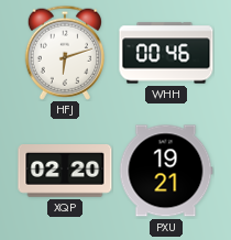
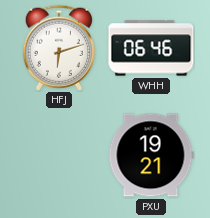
WHH: 00:46 -> 06:46
XQP: 02:20 -> none
